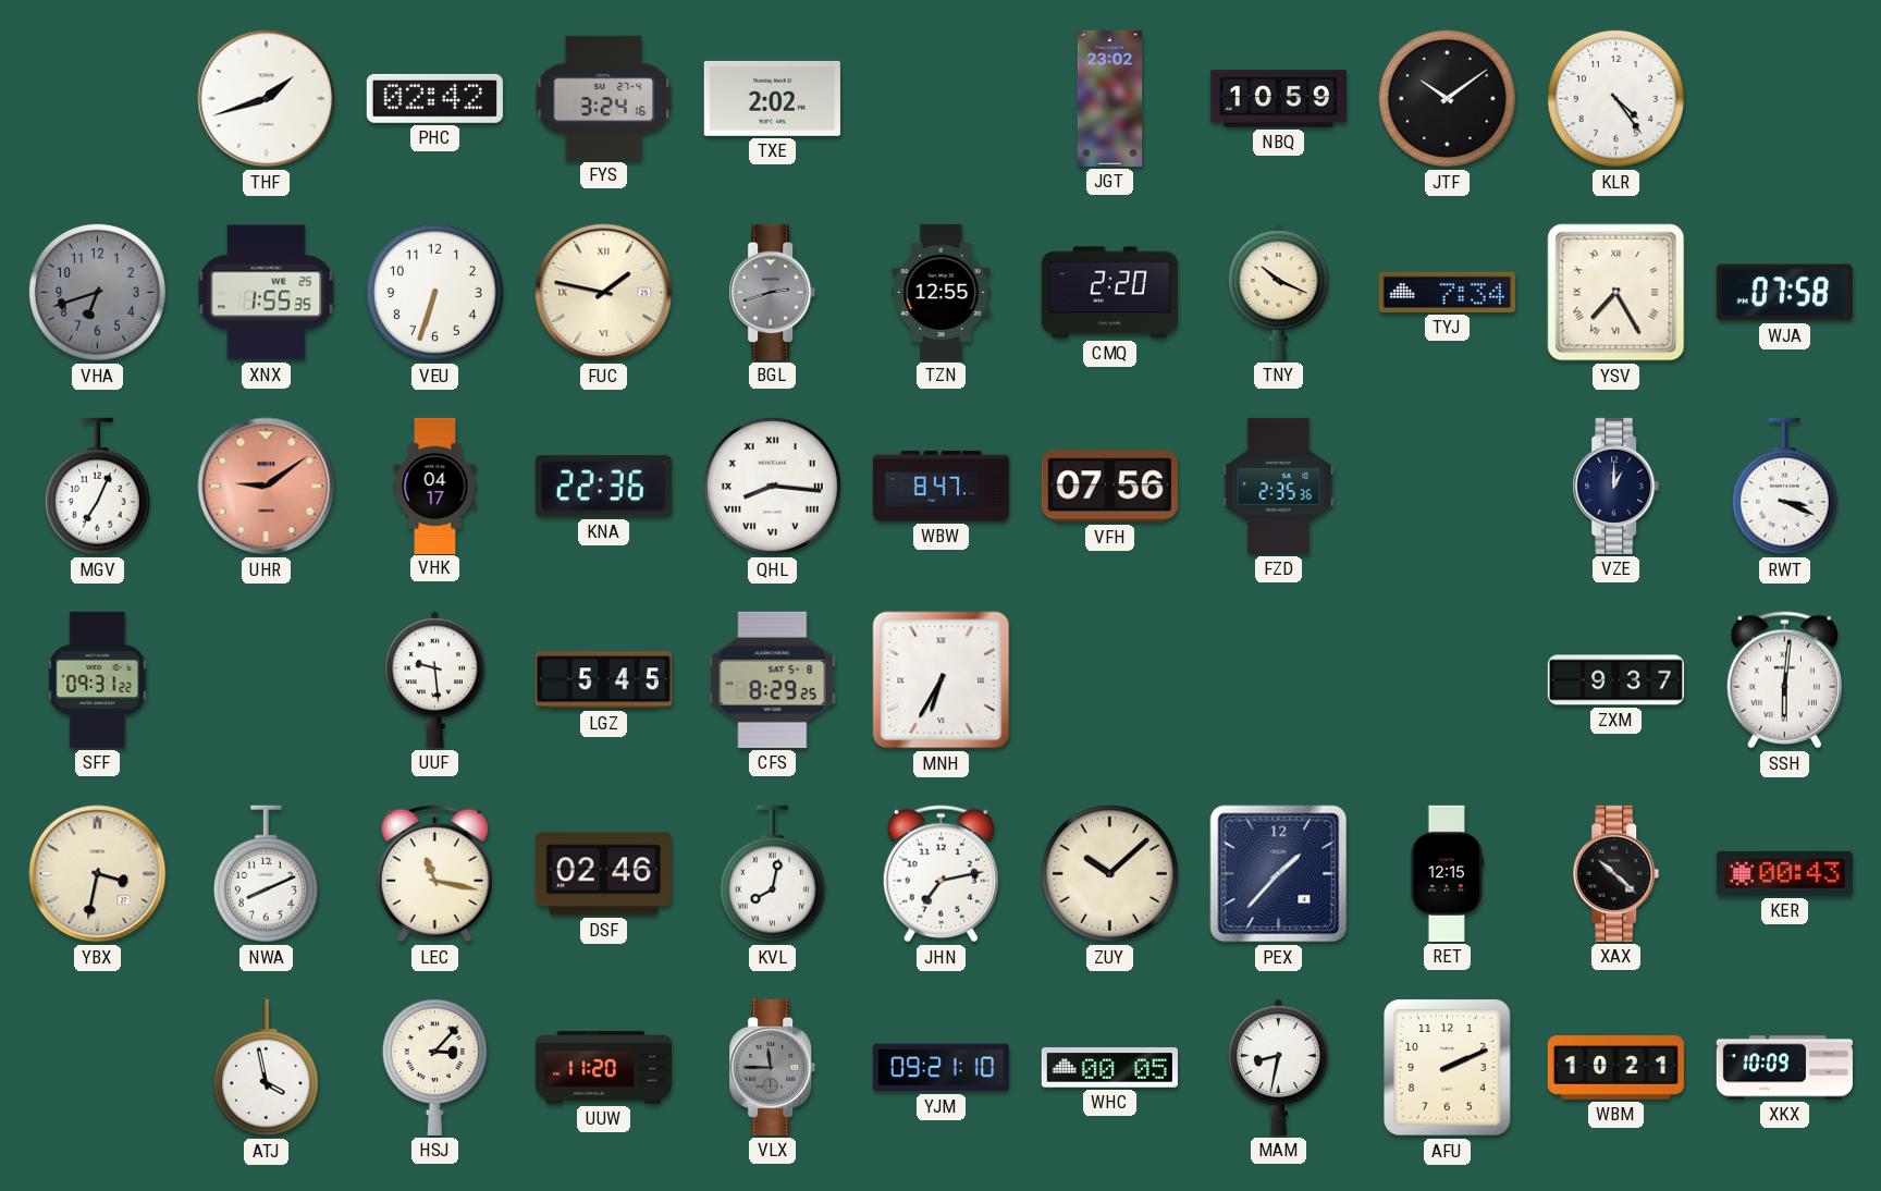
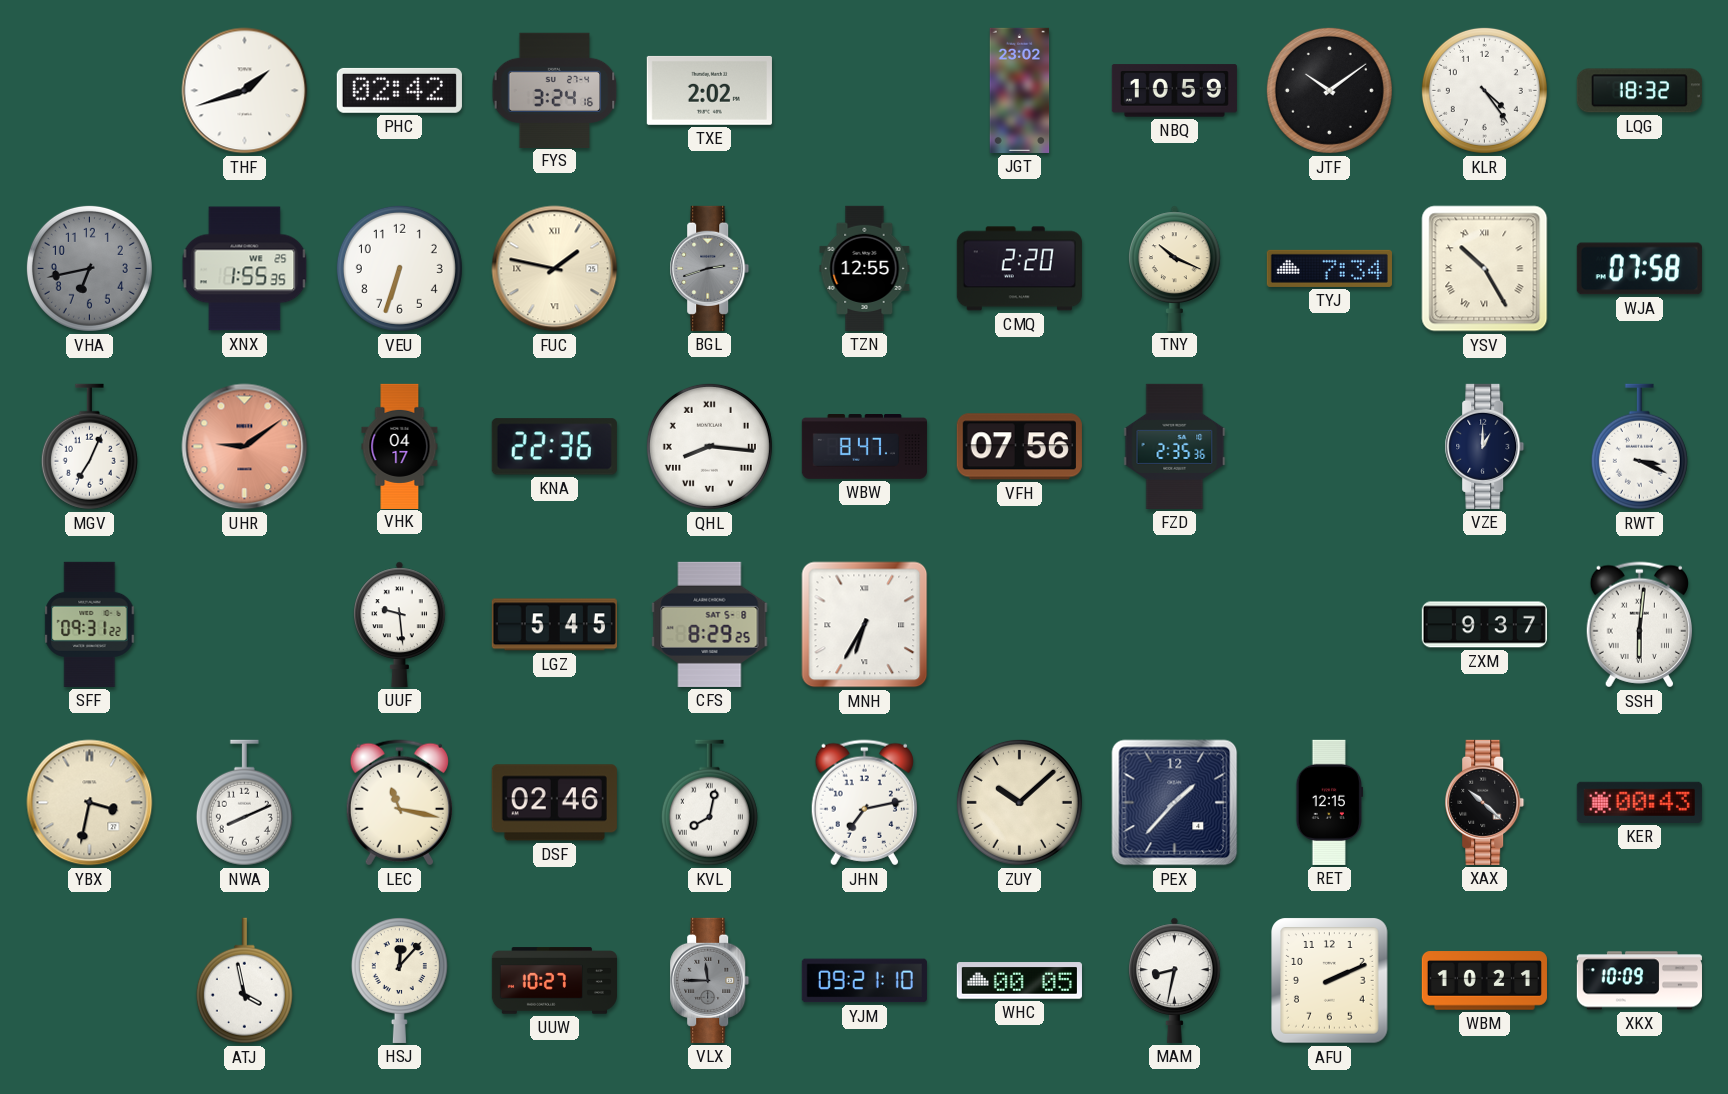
LQG: none -> 18:32
VHA: 6:42 -> 6:43
YSV: 7:25 -> 10:25
HSJ: 3:07 -> 12:07
UUW: 11:20 -> 10:27
